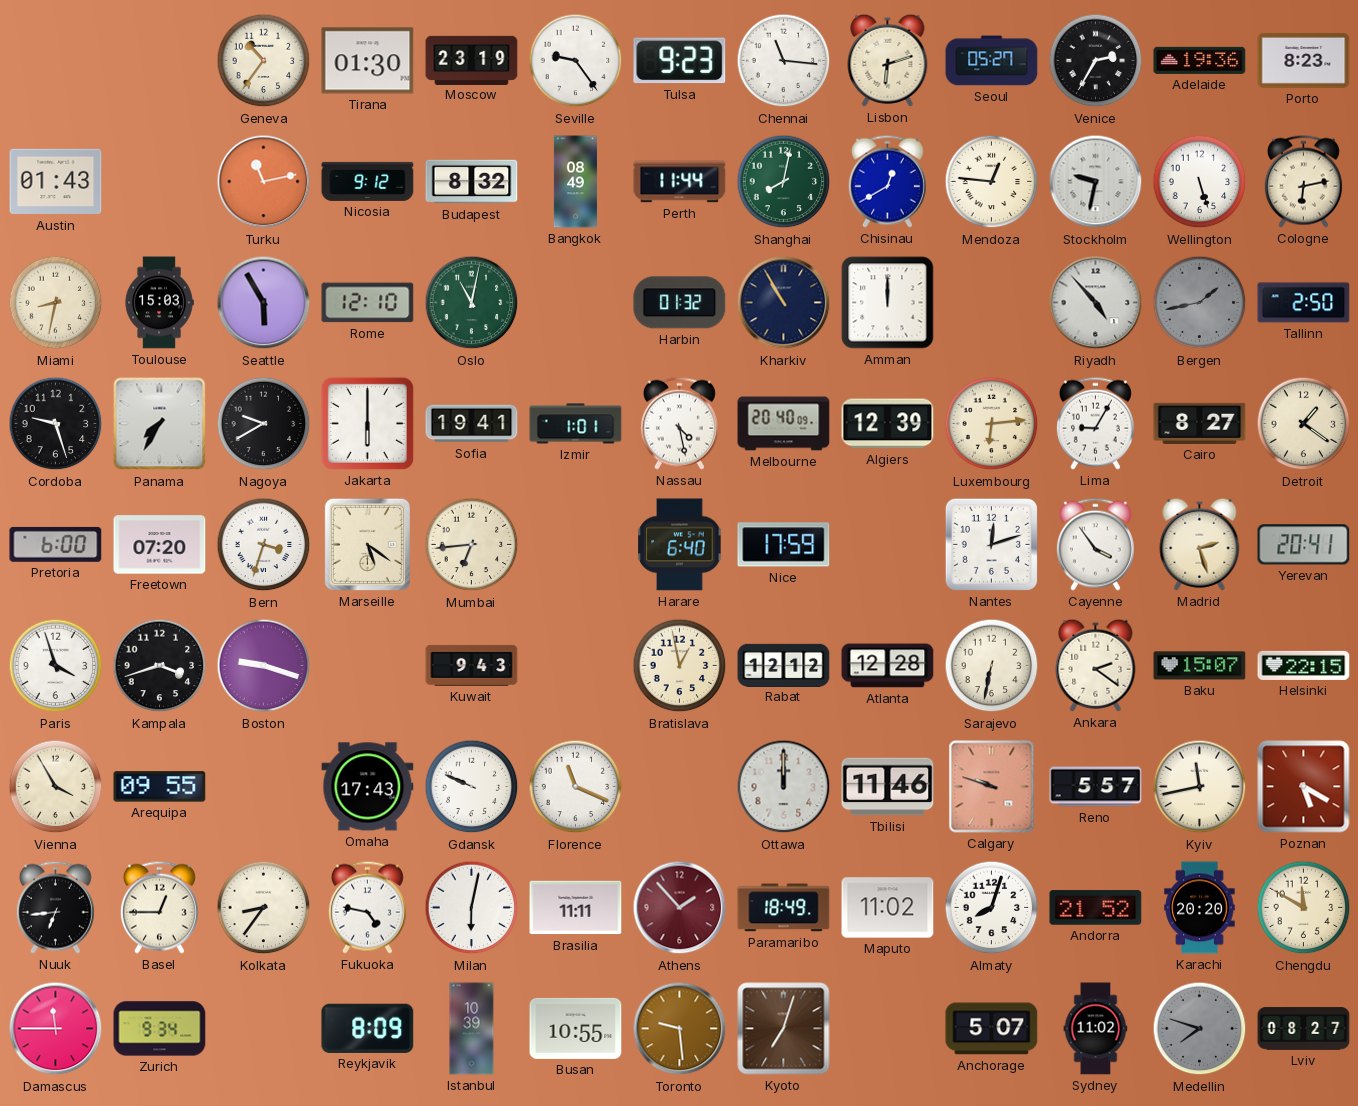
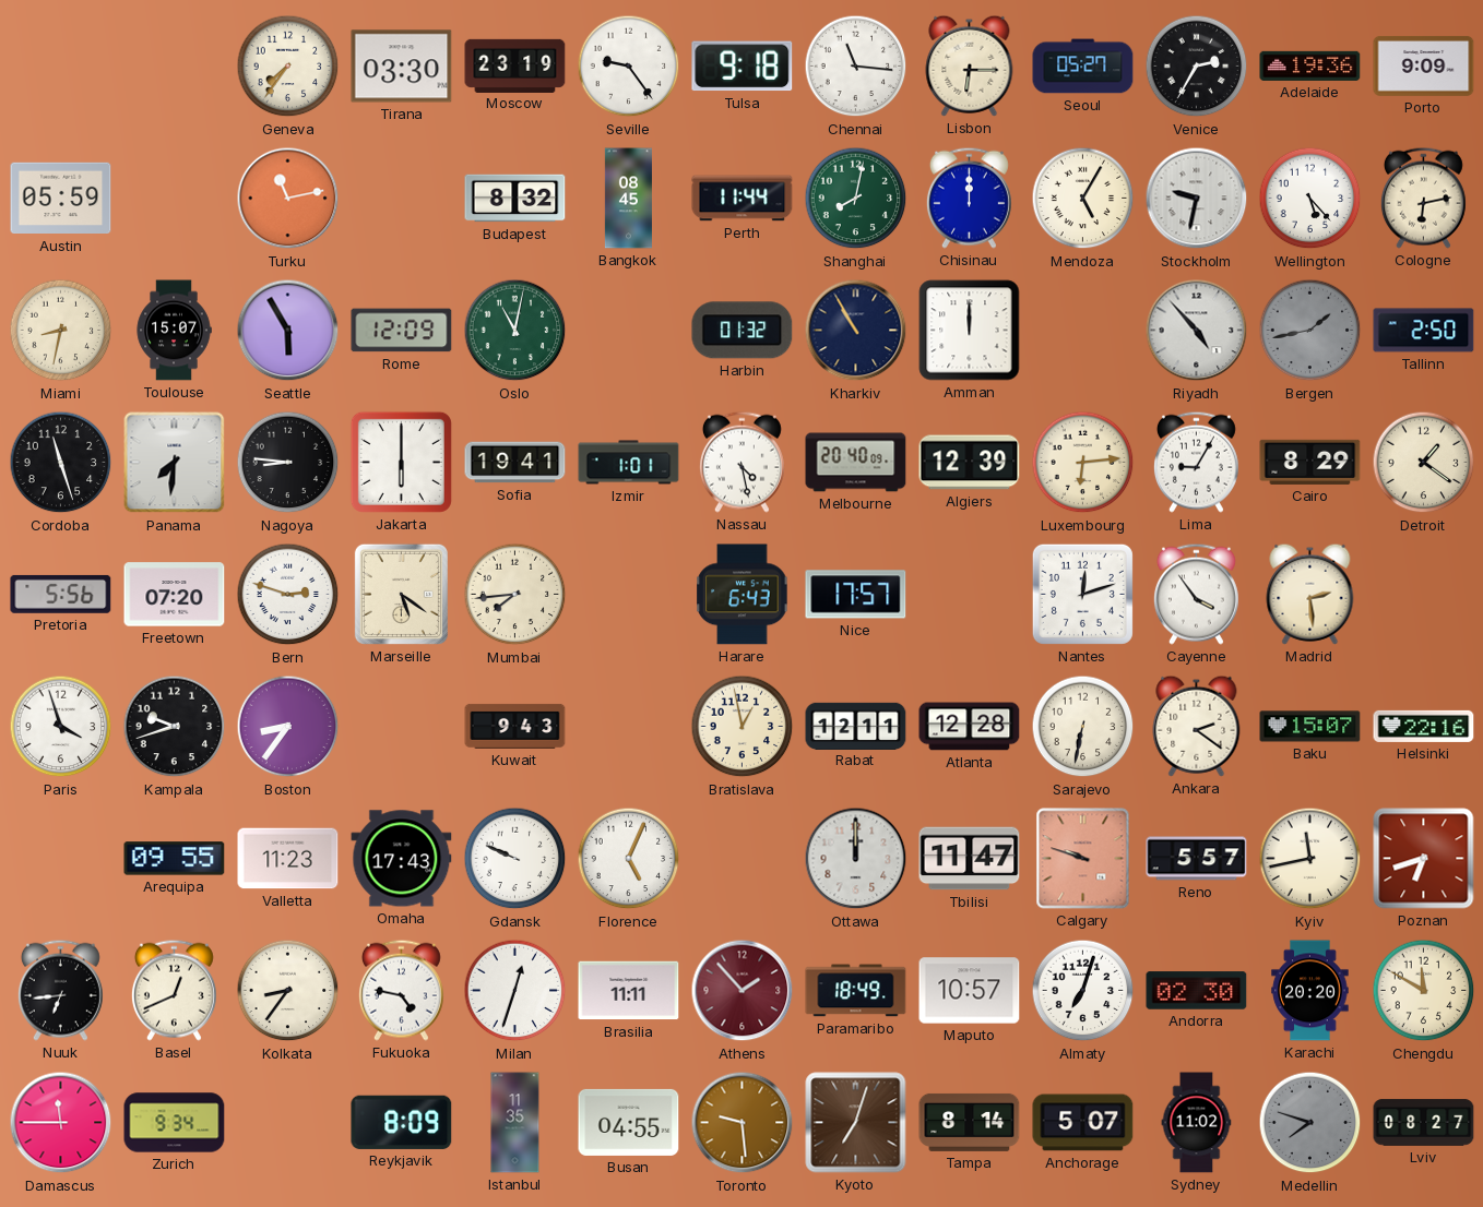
Geneva: 10:36 -> 7:36
Tirana: 01:30 -> 03:30
Tulsa: 9:23 -> 9:18
Lisbon: 6:12 -> 6:15
Porto: 8:23 -> 9:09
Austin: 01:43 -> 05:59
Nicosia: 9:12 -> none
Bangkok: 08:49 -> 08:45
Chisinau: 12:40 -> 12:00
Mendoza: 12:46 -> 5:05
Wellington: 5:27 -> 5:23
Toulouse: 15:03 -> 15:07
Rome: 12:10 -> 12:09
Cordoba: 9:27 -> 11:27
Panama: 7:35 -> 7:31
Nagoya: 9:40 -> 8:46
Cairo: 8:27 -> 8:29
Pretoria: 6:00 -> 5:56
Bern: 3:33 -> 2:48
Mumbai: 6:44 -> 7:44
Harare: 6:40 -> 6:43
Nice: 17:59 -> 17:57
Madrid: 2:27 -> 2:29
Yerevan: 20:41 -> none
Kampala: 3:42 -> 9:42
Boston: 9:18 -> 8:36
Rabat: 12:12 -> 12:11
Helsinki: 22:15 -> 22:16
Vienna: 3:55 -> none
Valletta: none -> 11:23
Florence: 11:19 -> 5:04
Tbilisi: 11:46 -> 11:47
Poznan: 5:20 -> 6:42
Basel: 12:45 -> 12:41
Milan: 6:02 -> 12:33
Maputo: 11:02 -> 10:57
Almaty: 8:03 -> 7:03
Andorra: 21:52 -> 02:30
Istanbul: 10:39 -> 11:35
Busan: 10:55 -> 04:55
Tampa: none -> 8:14
